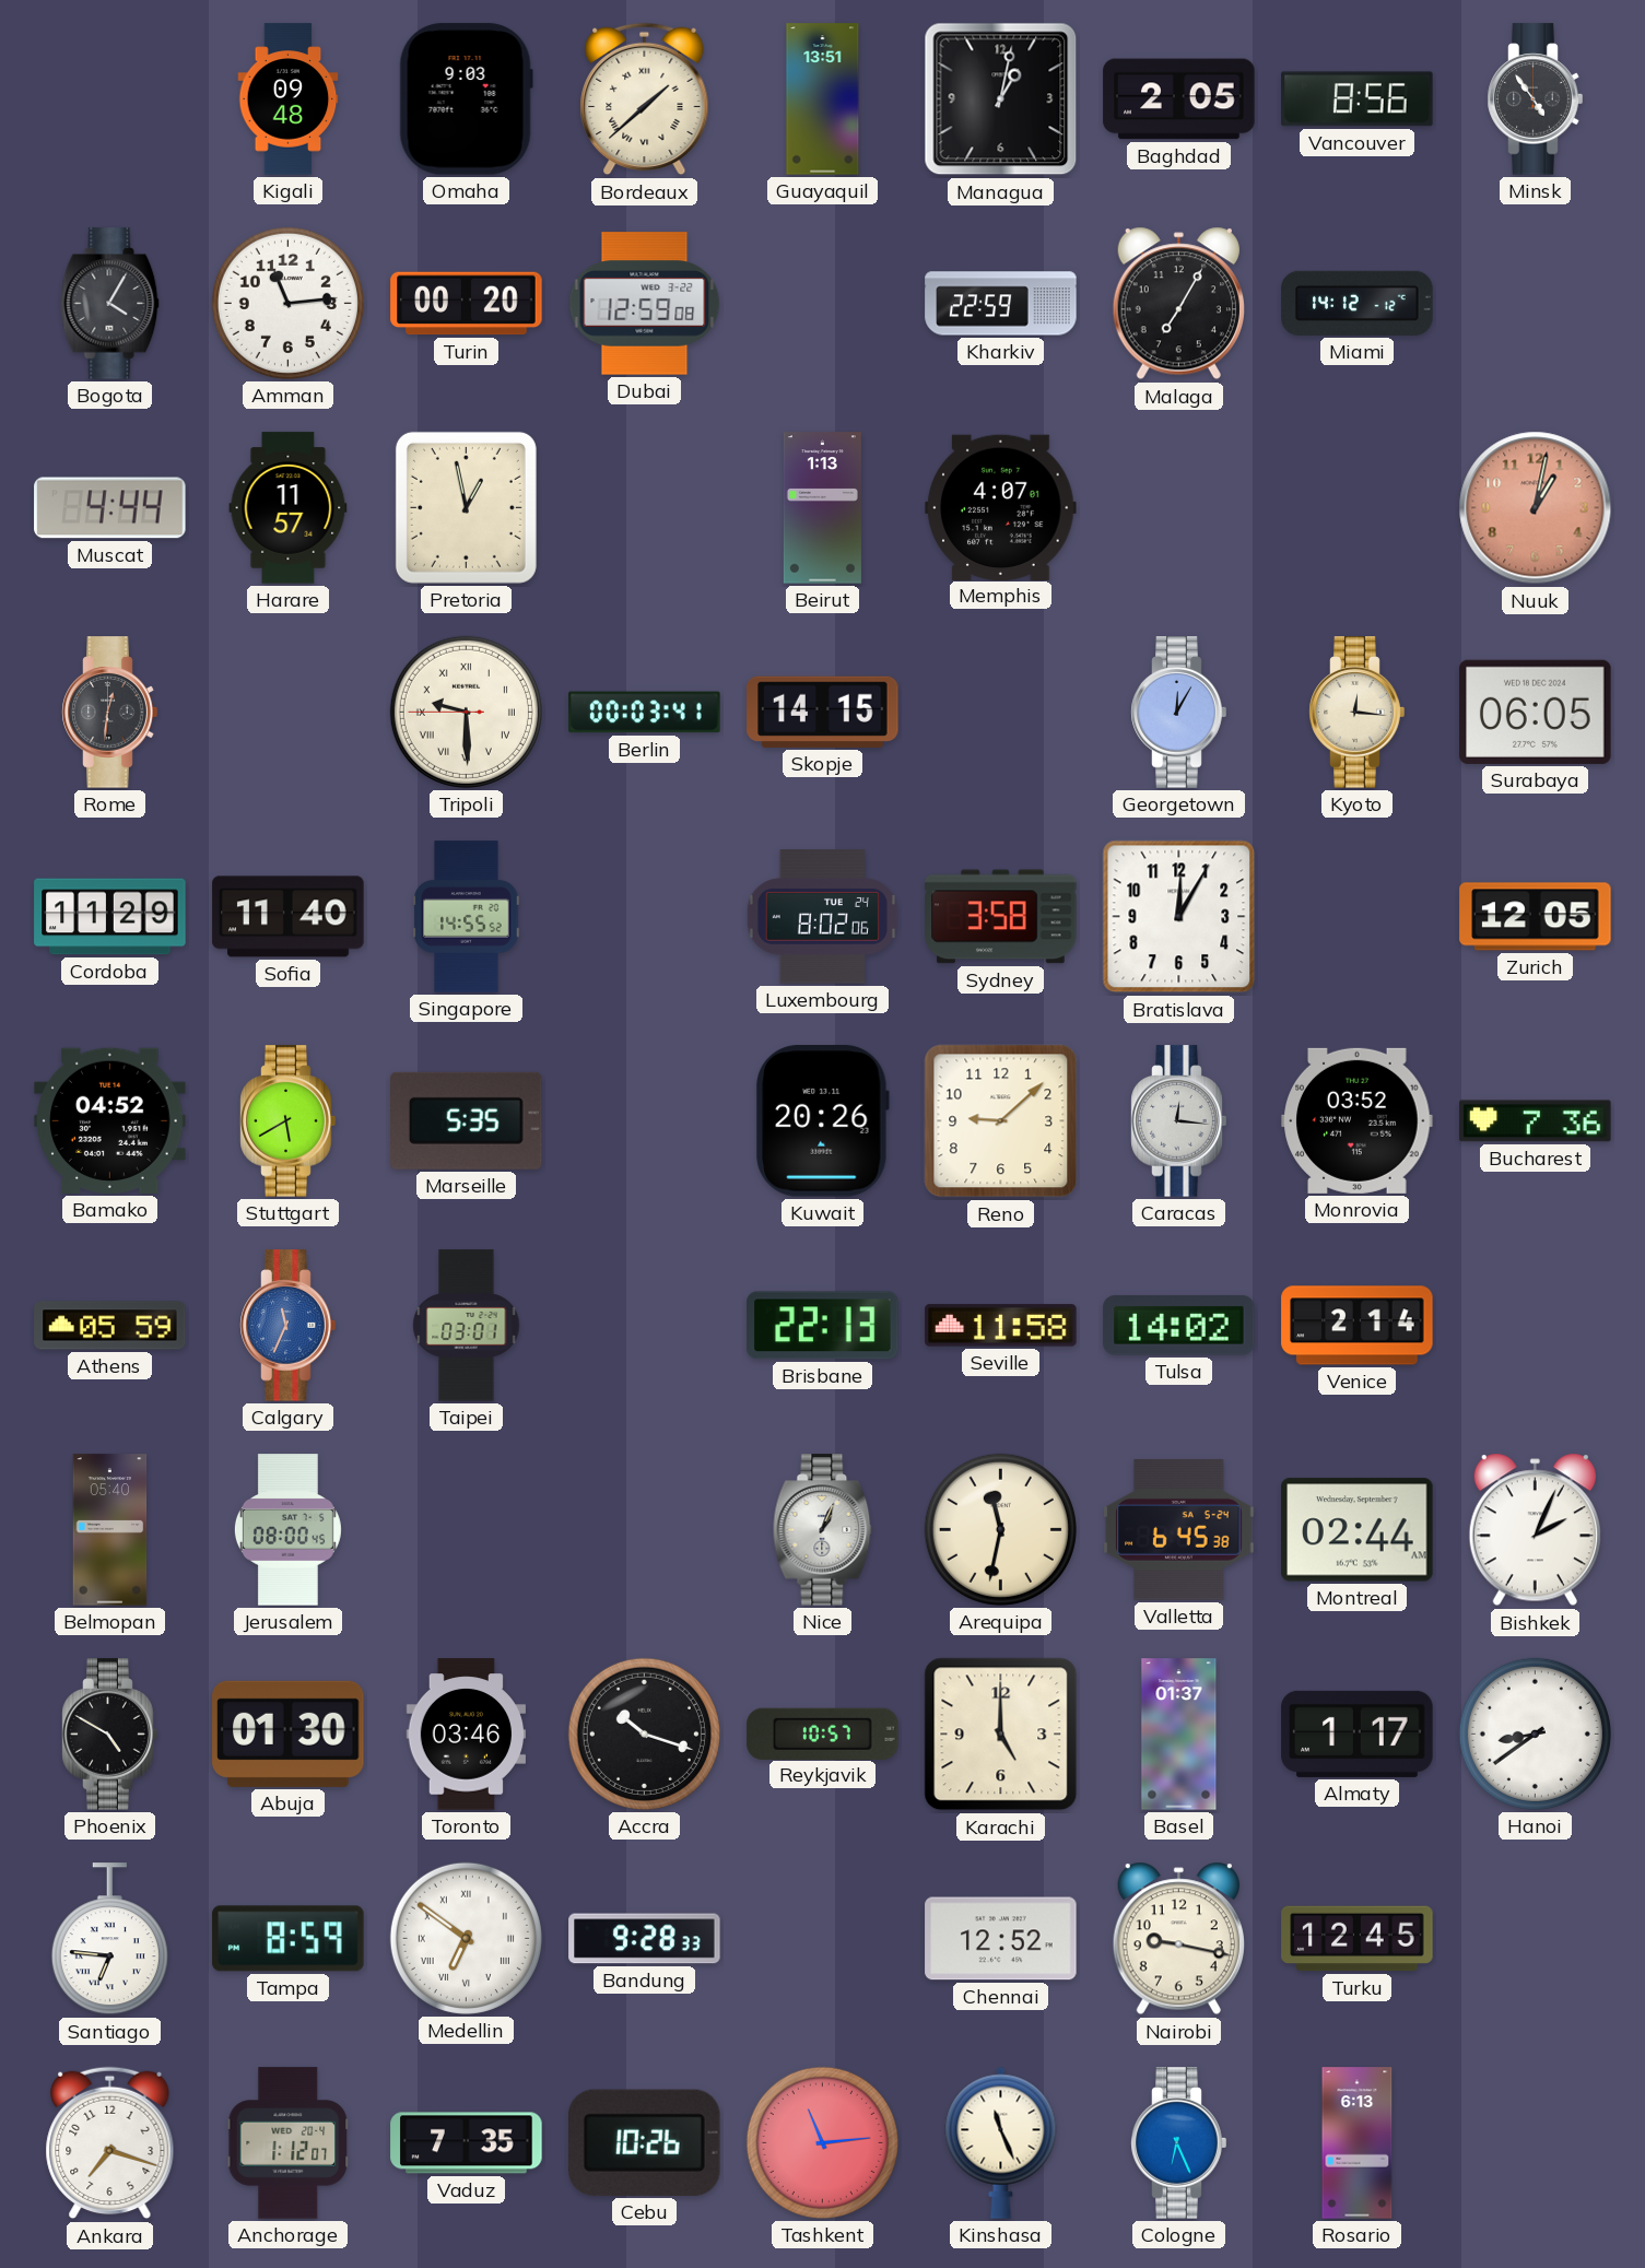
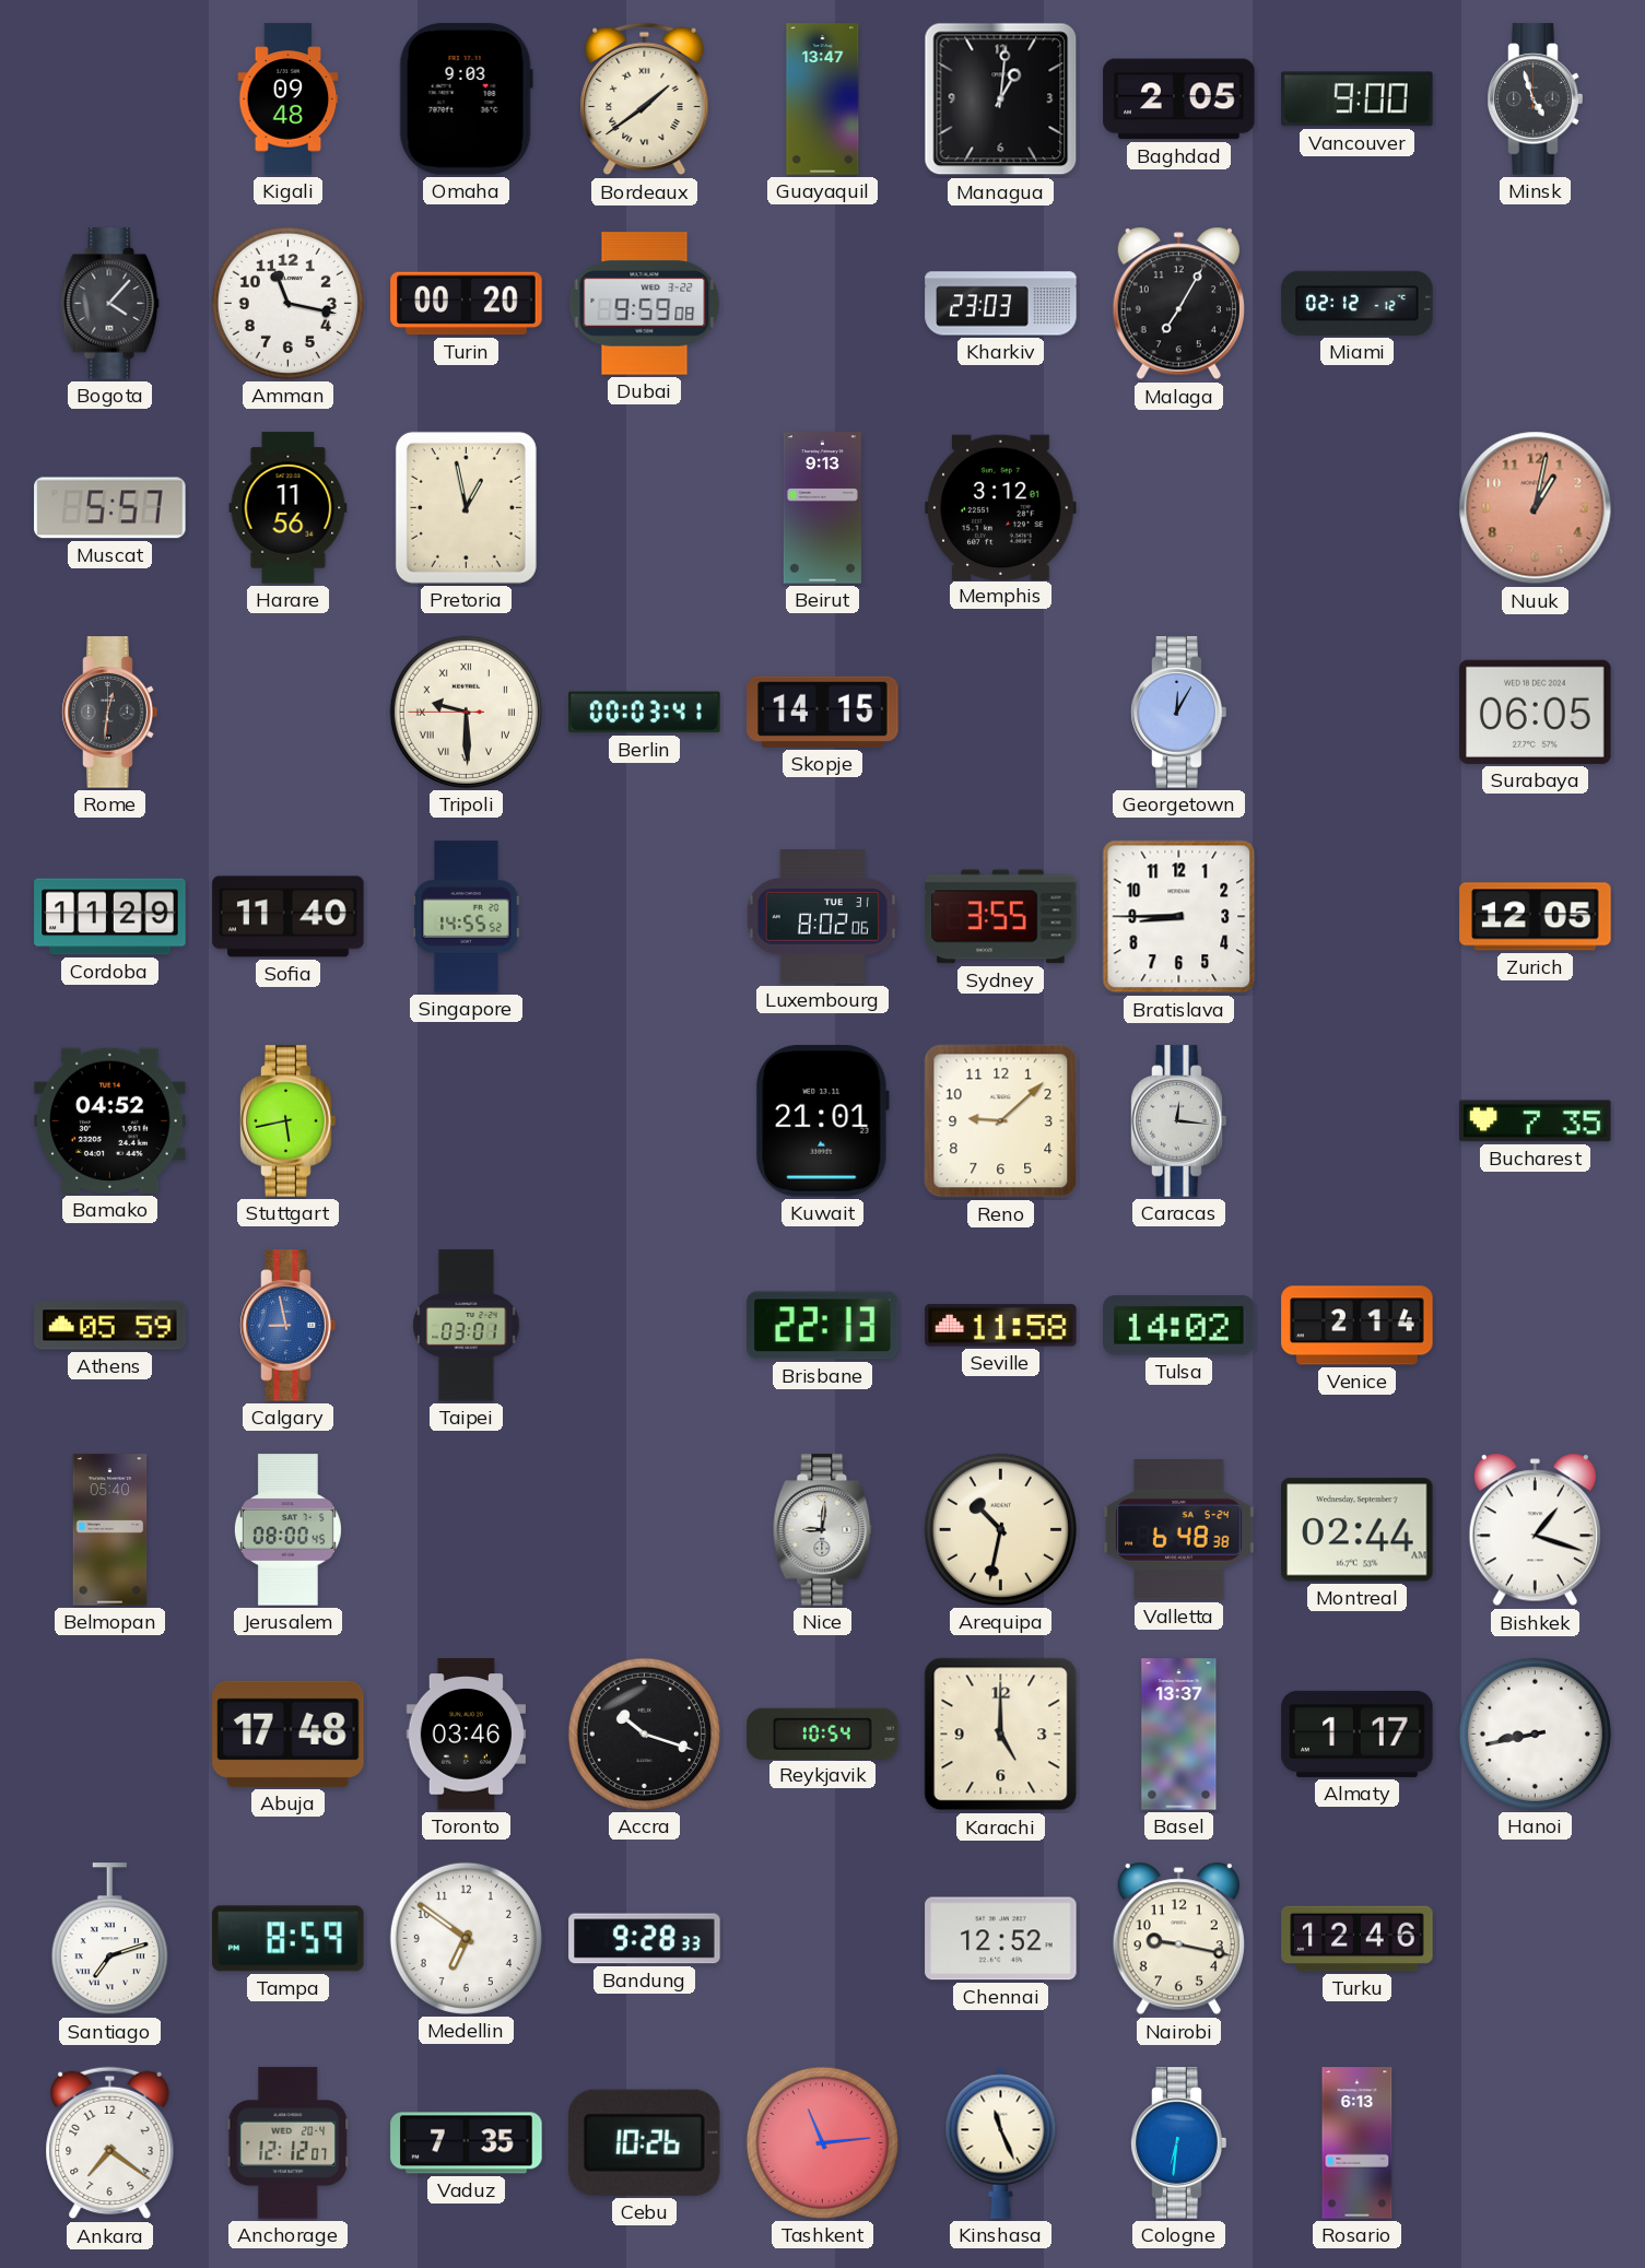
Bordeaux: 1:38 -> 1:39
Guayaquil: 13:51 -> 13:47
Managua: 1:02 -> 1:01
Vancouver: 8:56 -> 9:00
Minsk: 4:54 -> 4:57
Bogota: 4:05 -> 4:07
Amman: 11:14 -> 11:17
Dubai: 12:59 -> 9:59
Kharkiv: 22:59 -> 23:03
Miami: 14:12 -> 02:12
Muscat: 4:44 -> 5:57
Harare: 11:57 -> 11:56
Beirut: 1:13 -> 9:13
Memphis: 4:07 -> 3:12
Kyoto: 12:16 -> none
Luxembourg date: TUE 24 -> TUE 31
Sydney: 3:58 -> 3:55
Bratislava: 12:05 -> 8:45
Stuttgart: 5:40 -> 5:43
Marseille: 5:35 -> none
Kuwait: 20:26 -> 21:01
Monrovia: 03:52 -> none
Bucharest: 7:36 -> 7:35
Calgary: 11:34 -> 8:58
Nice: 1:04 -> 9:01
Arequipa: 11:32 -> 10:32
Valletta: 6:45 -> 6:48
Bishkek: 2:04 -> 1:18
Phoenix: 4:50 -> none
Abuja: 01:30 -> 17:48
Reykjavik: 10:57 -> 10:54
Basel: 01:37 -> 13:37
Hanoi: 8:39 -> 8:43
Santiago: 6:46 -> 7:12
Medellin numerals: Roman -> Arabic
Turku: 12:45 -> 12:46
Ankara: 7:18 -> 7:21
Anchorage: 1:12 -> 12:12
Cologne: 6:26 -> 6:31
